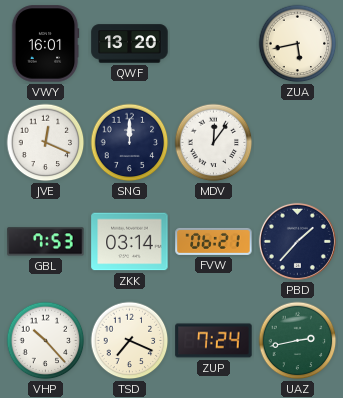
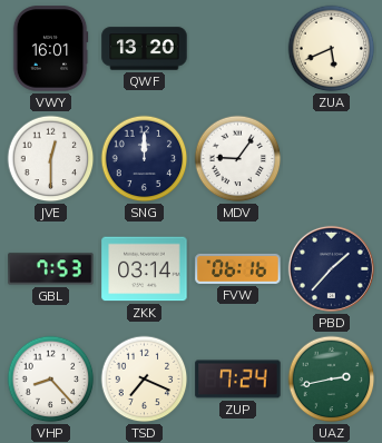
ZUA: 5:43 -> 5:41
JVE: 12:19 -> 12:30
MDV: 12:06 -> 9:06
FVW: 06:21 -> 06:16
VHP: 10:23 -> 8:23
